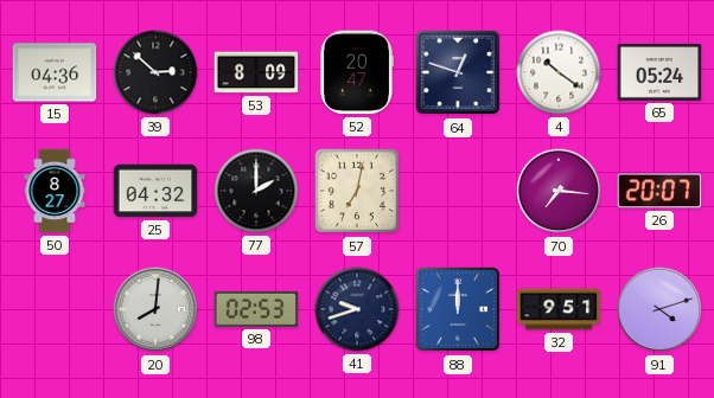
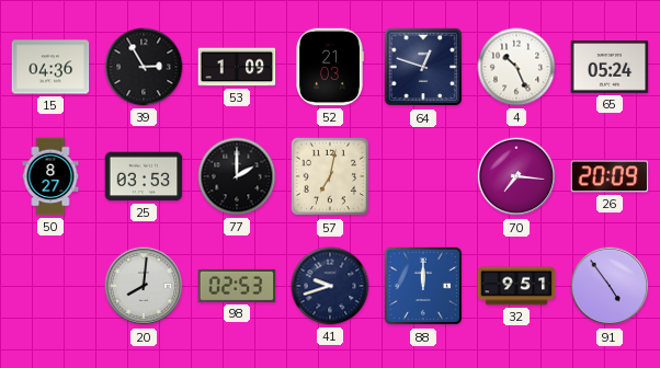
39: 2:52 -> 2:55
53: 8:09 -> 1:09
52: 20:47 -> 21:03
4: 10:21 -> 10:26
25: 04:32 -> 03:53
26: 20:07 -> 20:09
91: 4:12 -> 4:54
